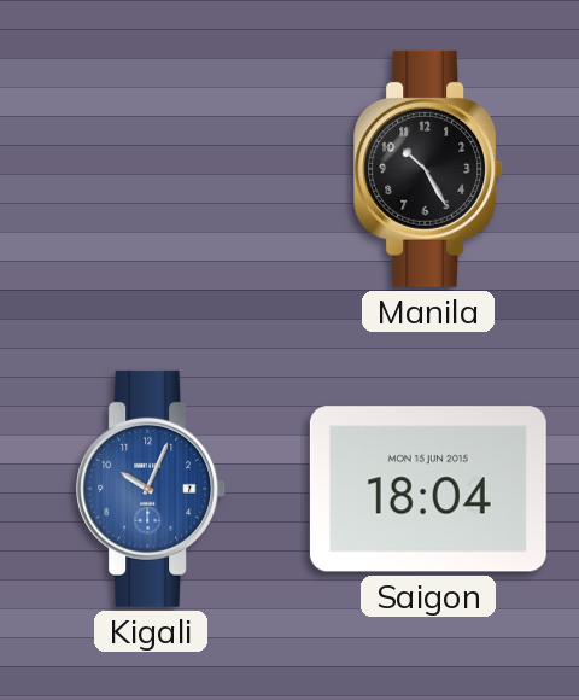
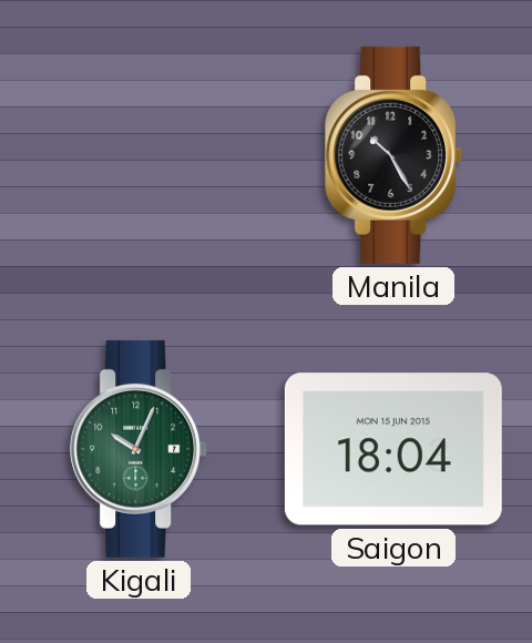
Kigali dial: blue -> green
